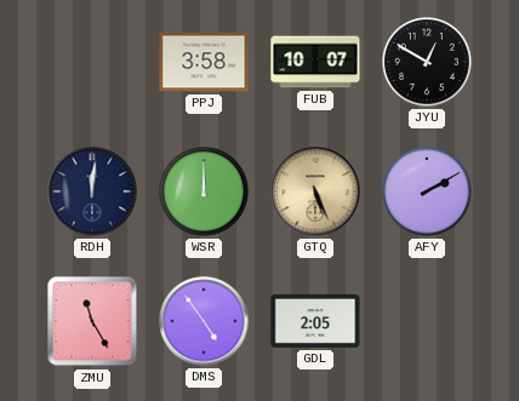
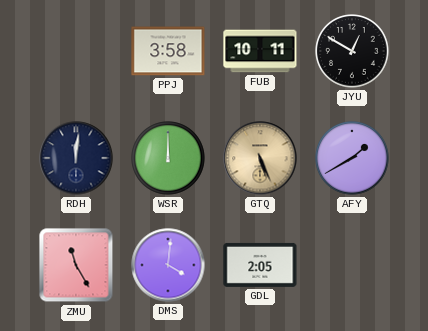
FUB: 10:07 -> 10:11
AFY: 2:10 -> 1:40
DMS: 4:54 -> 4:01
